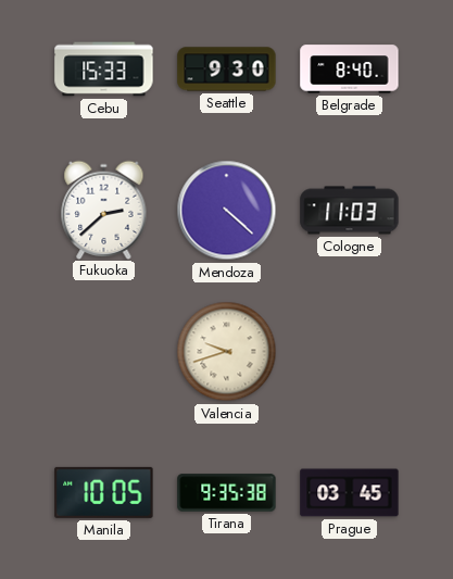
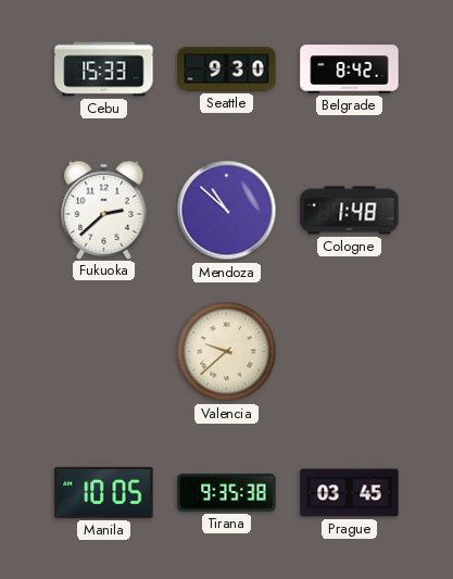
Belgrade: 8:40 -> 8:42
Mendoza: 4:22 -> 10:52
Cologne: 11:03 -> 1:48
Valencia: 9:42 -> 9:38
